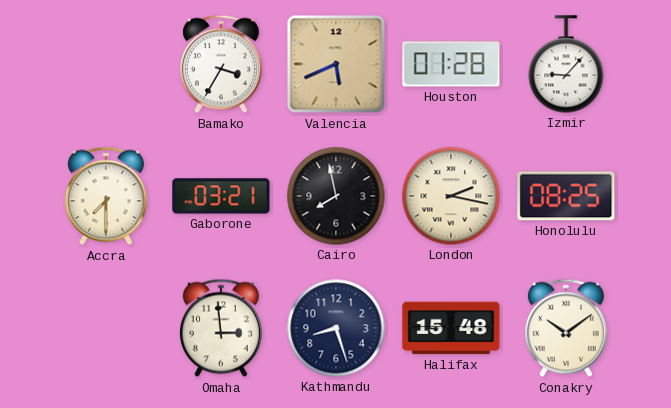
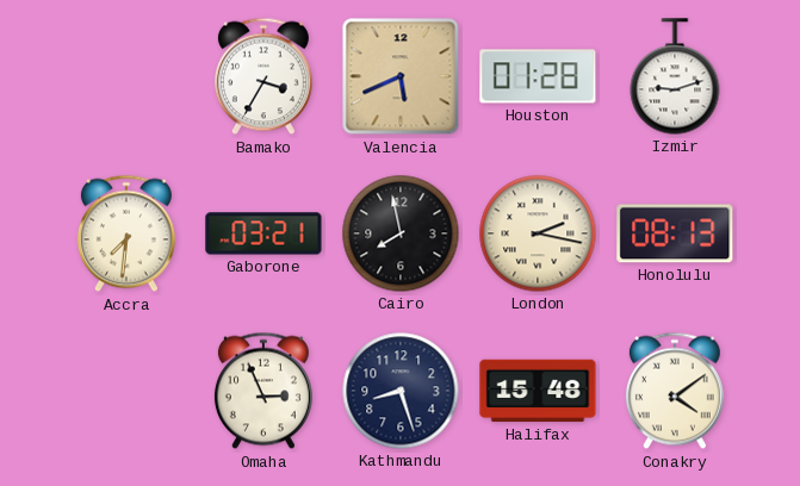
Izmir: 9:07 -> 9:12
Accra: 7:30 -> 7:31
Honolulu: 08:25 -> 08:13
Omaha: 2:59 -> 2:56
Conakry: 10:09 -> 4:09
